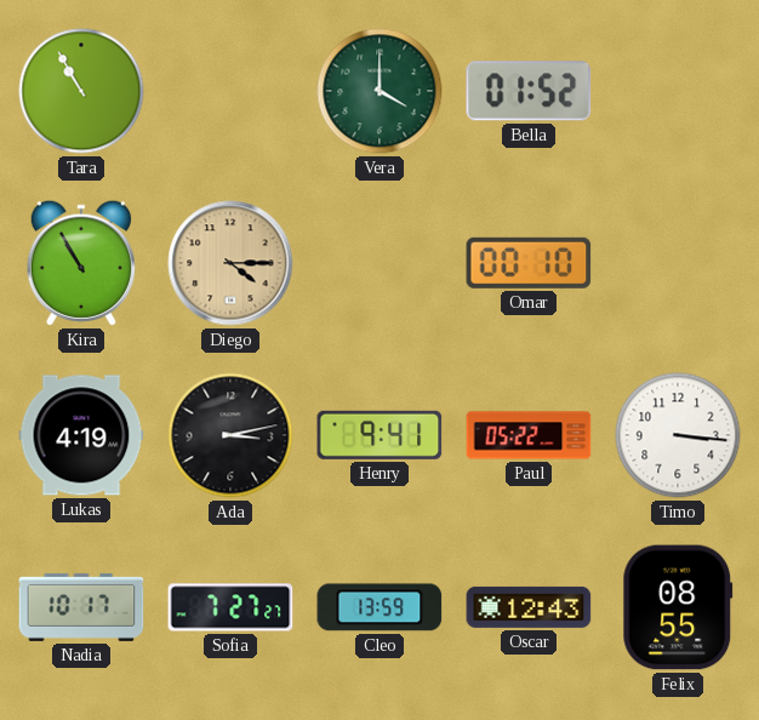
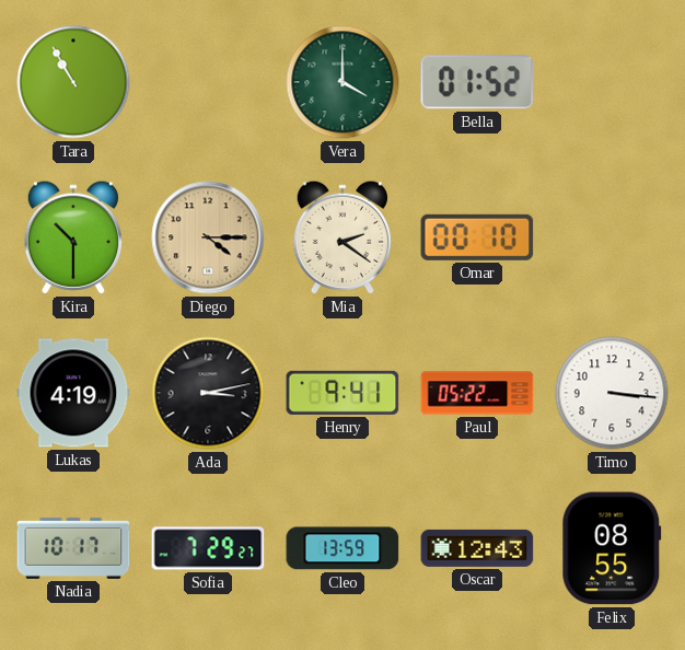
Kira: 10:55 -> 10:30
Mia: none -> 2:21
Sofia: 7:27 -> 7:29
